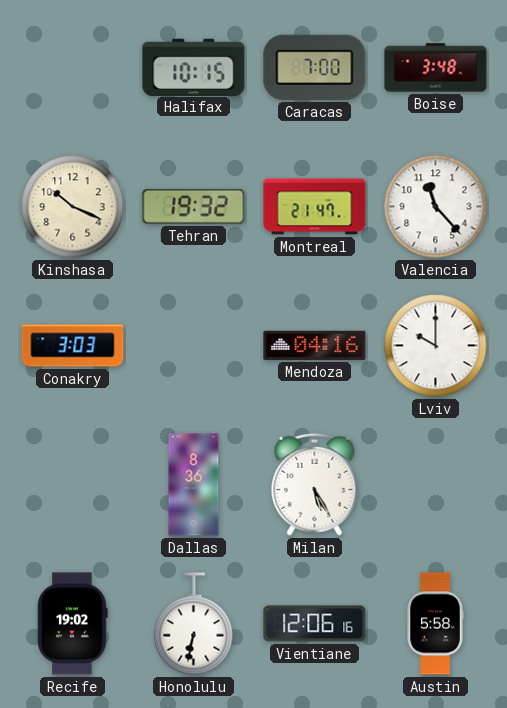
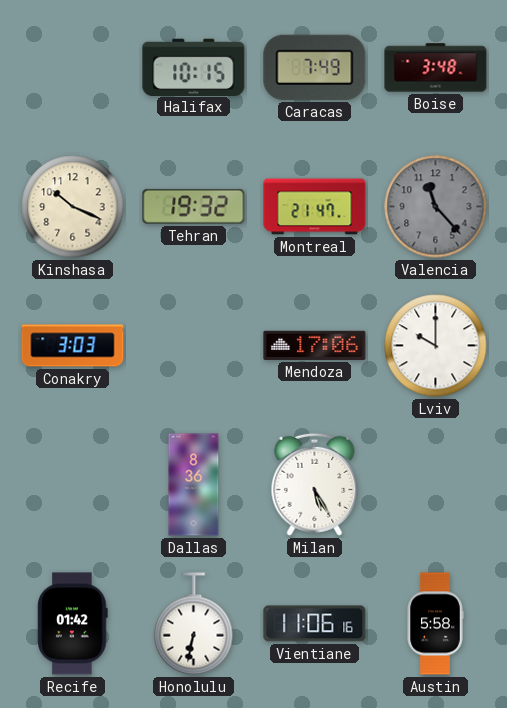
Caracas: 7:00 -> 7:49
Valencia dial: white -> grey
Mendoza: 04:16 -> 17:06
Recife: 19:02 -> 01:42
Vientiane: 12:06 -> 11:06
